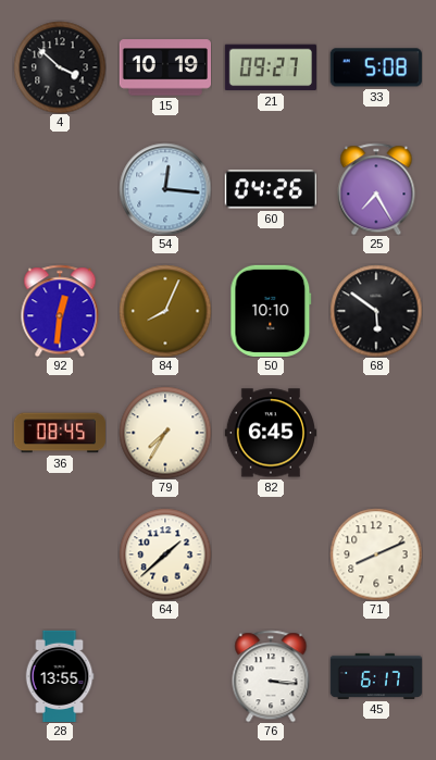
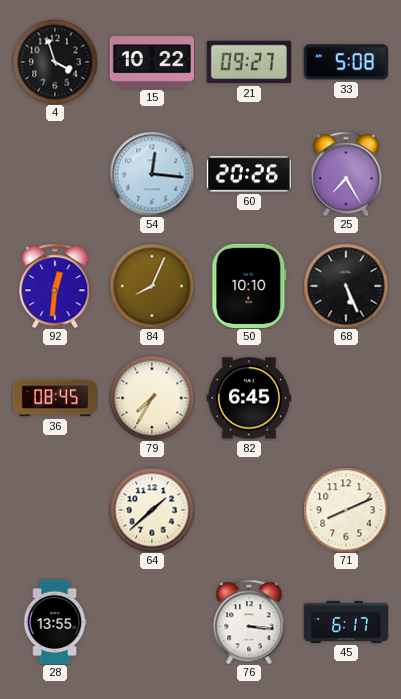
4: 3:52 -> 3:57
15: 10:19 -> 10:22
60: 04:26 -> 20:26
68: 5:51 -> 5:26
